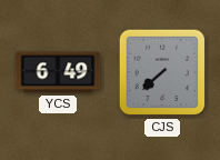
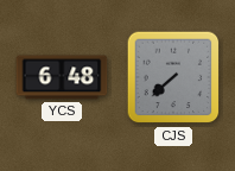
YCS: 6:49 -> 6:48
